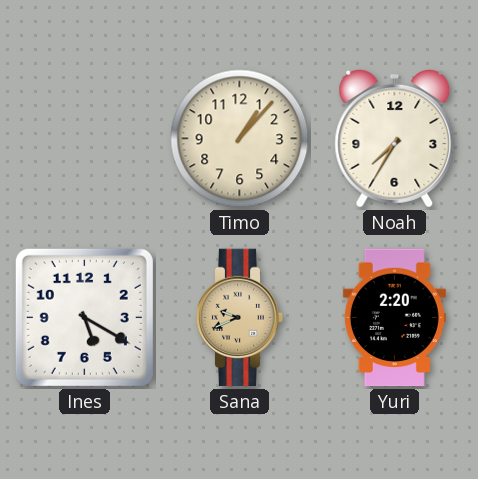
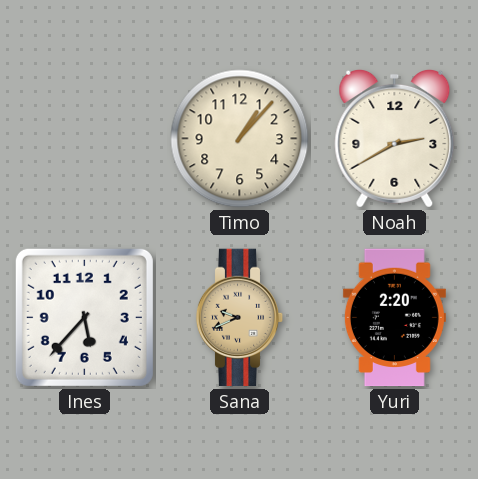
Noah: 7:35 -> 2:40
Ines: 5:20 -> 5:37
